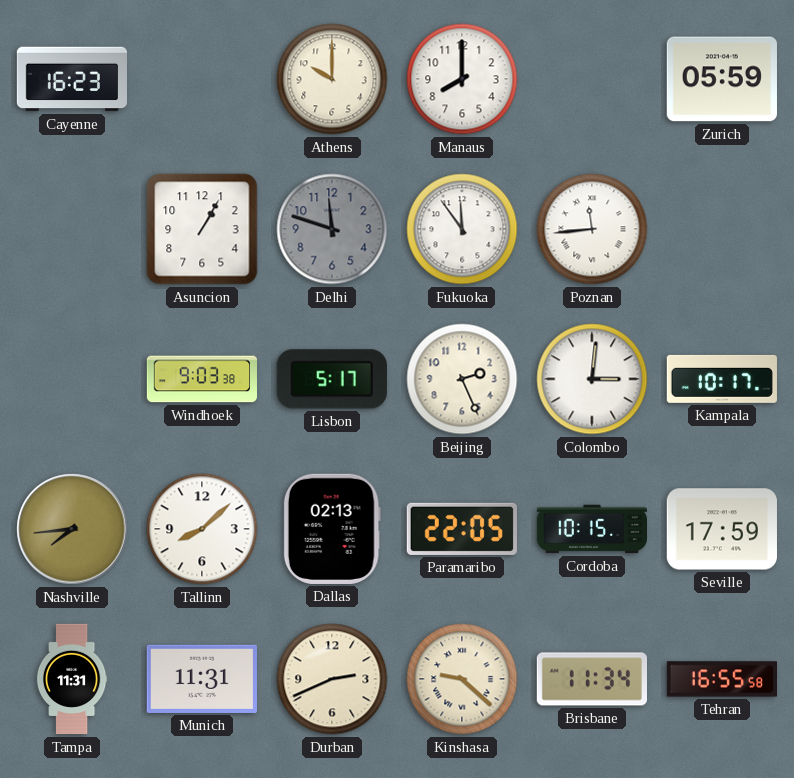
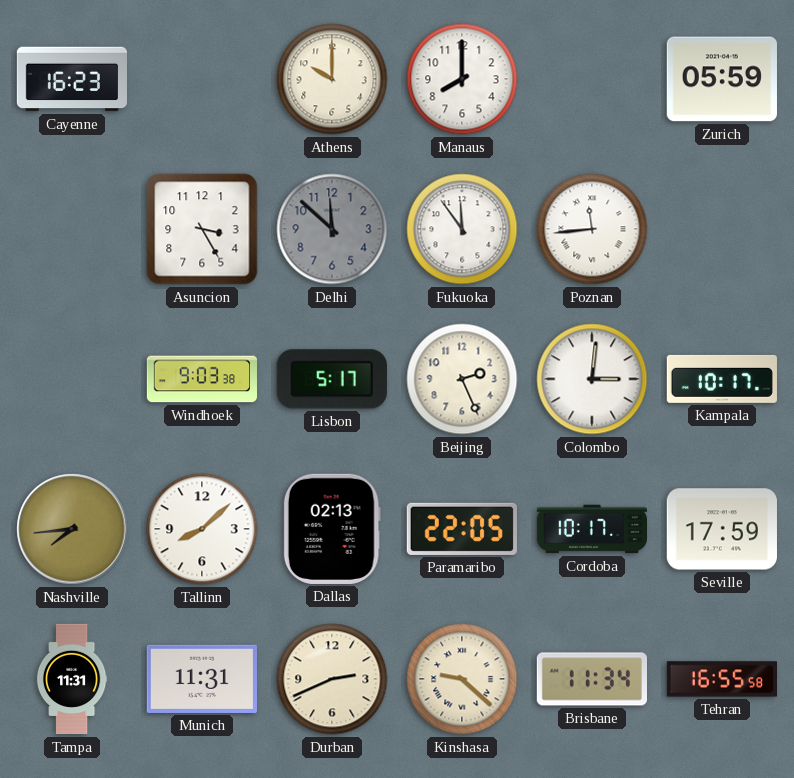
Asuncion: 1:05 -> 3:25
Delhi: 11:48 -> 11:52
Cordoba: 10:15 -> 10:17
